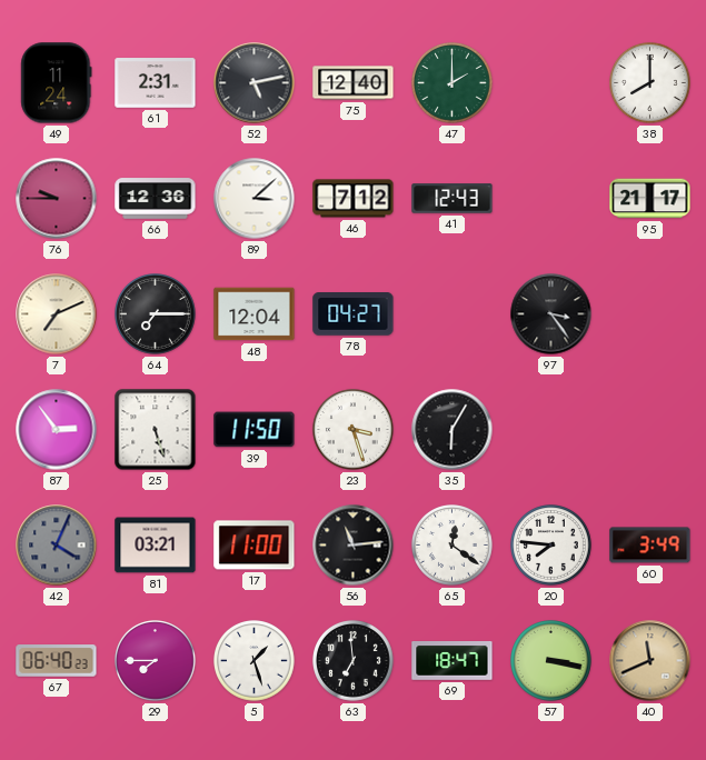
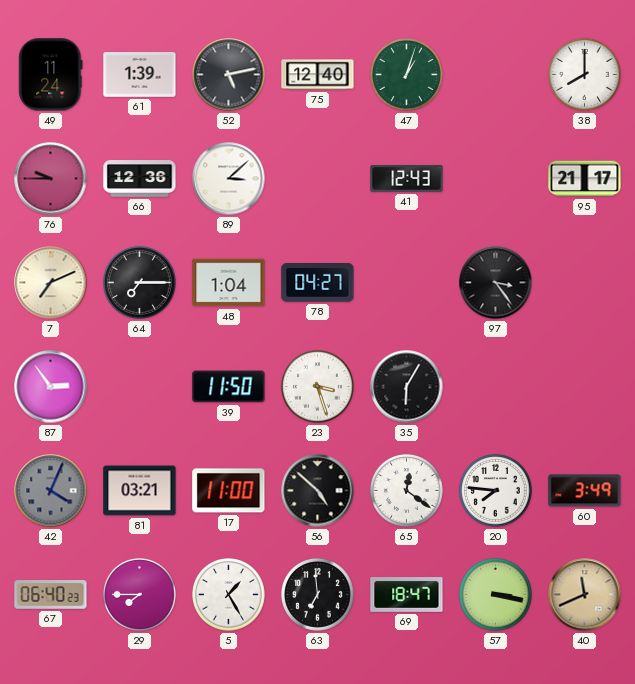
61: 2:31 -> 1:39
47: 2:00 -> 1:03
46: 7:12 -> none
48: 12:04 -> 1:04
25: 5:27 -> none
56: 11:14 -> 4:52
5: 1:27 -> 1:25
